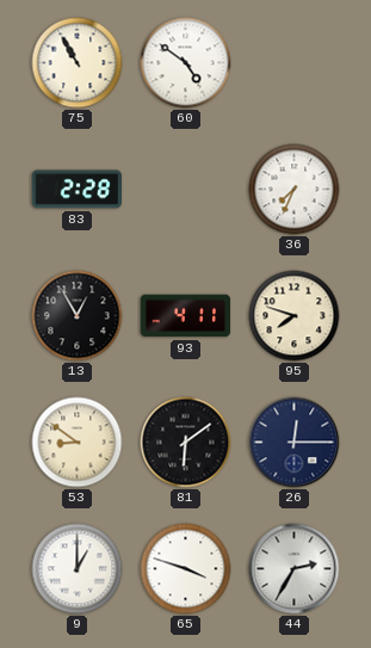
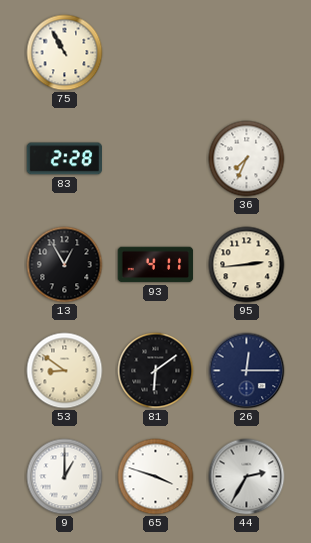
60: 4:51 -> none
95: 7:48 -> 2:44
